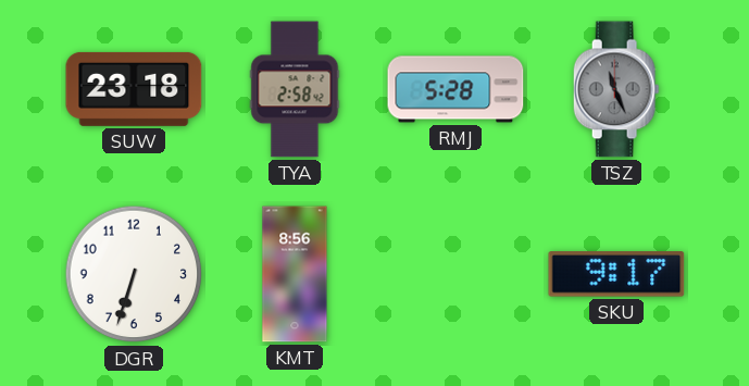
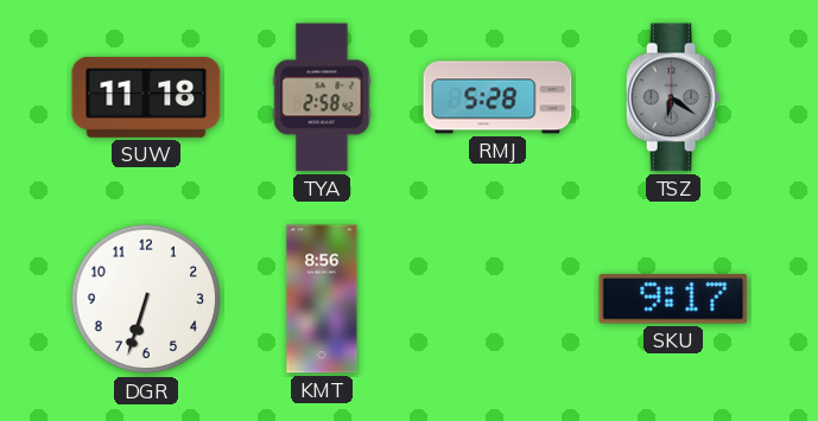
SUW: 23:18 -> 11:18
TSZ: 11:26 -> 6:21
